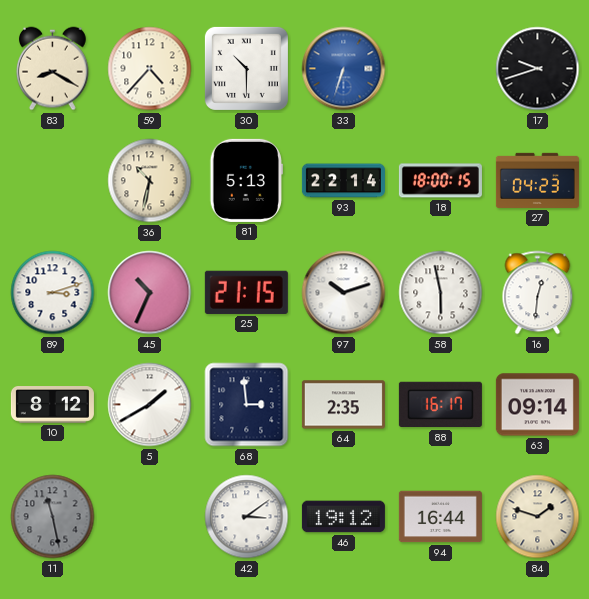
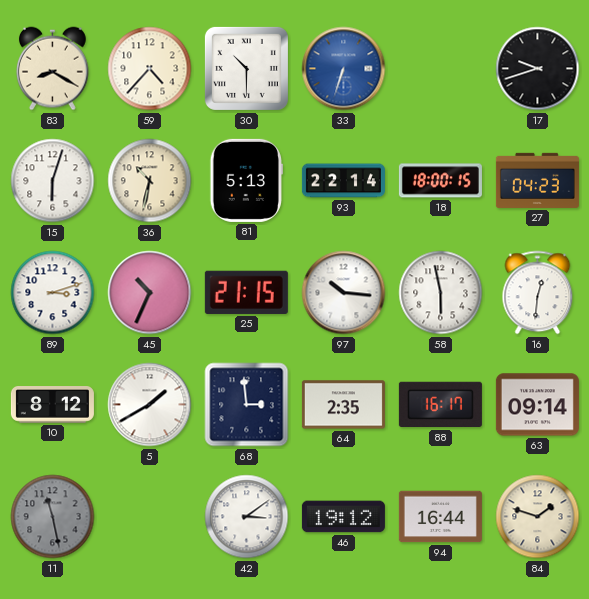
15: none -> 6:03
97: 10:12 -> 10:16
